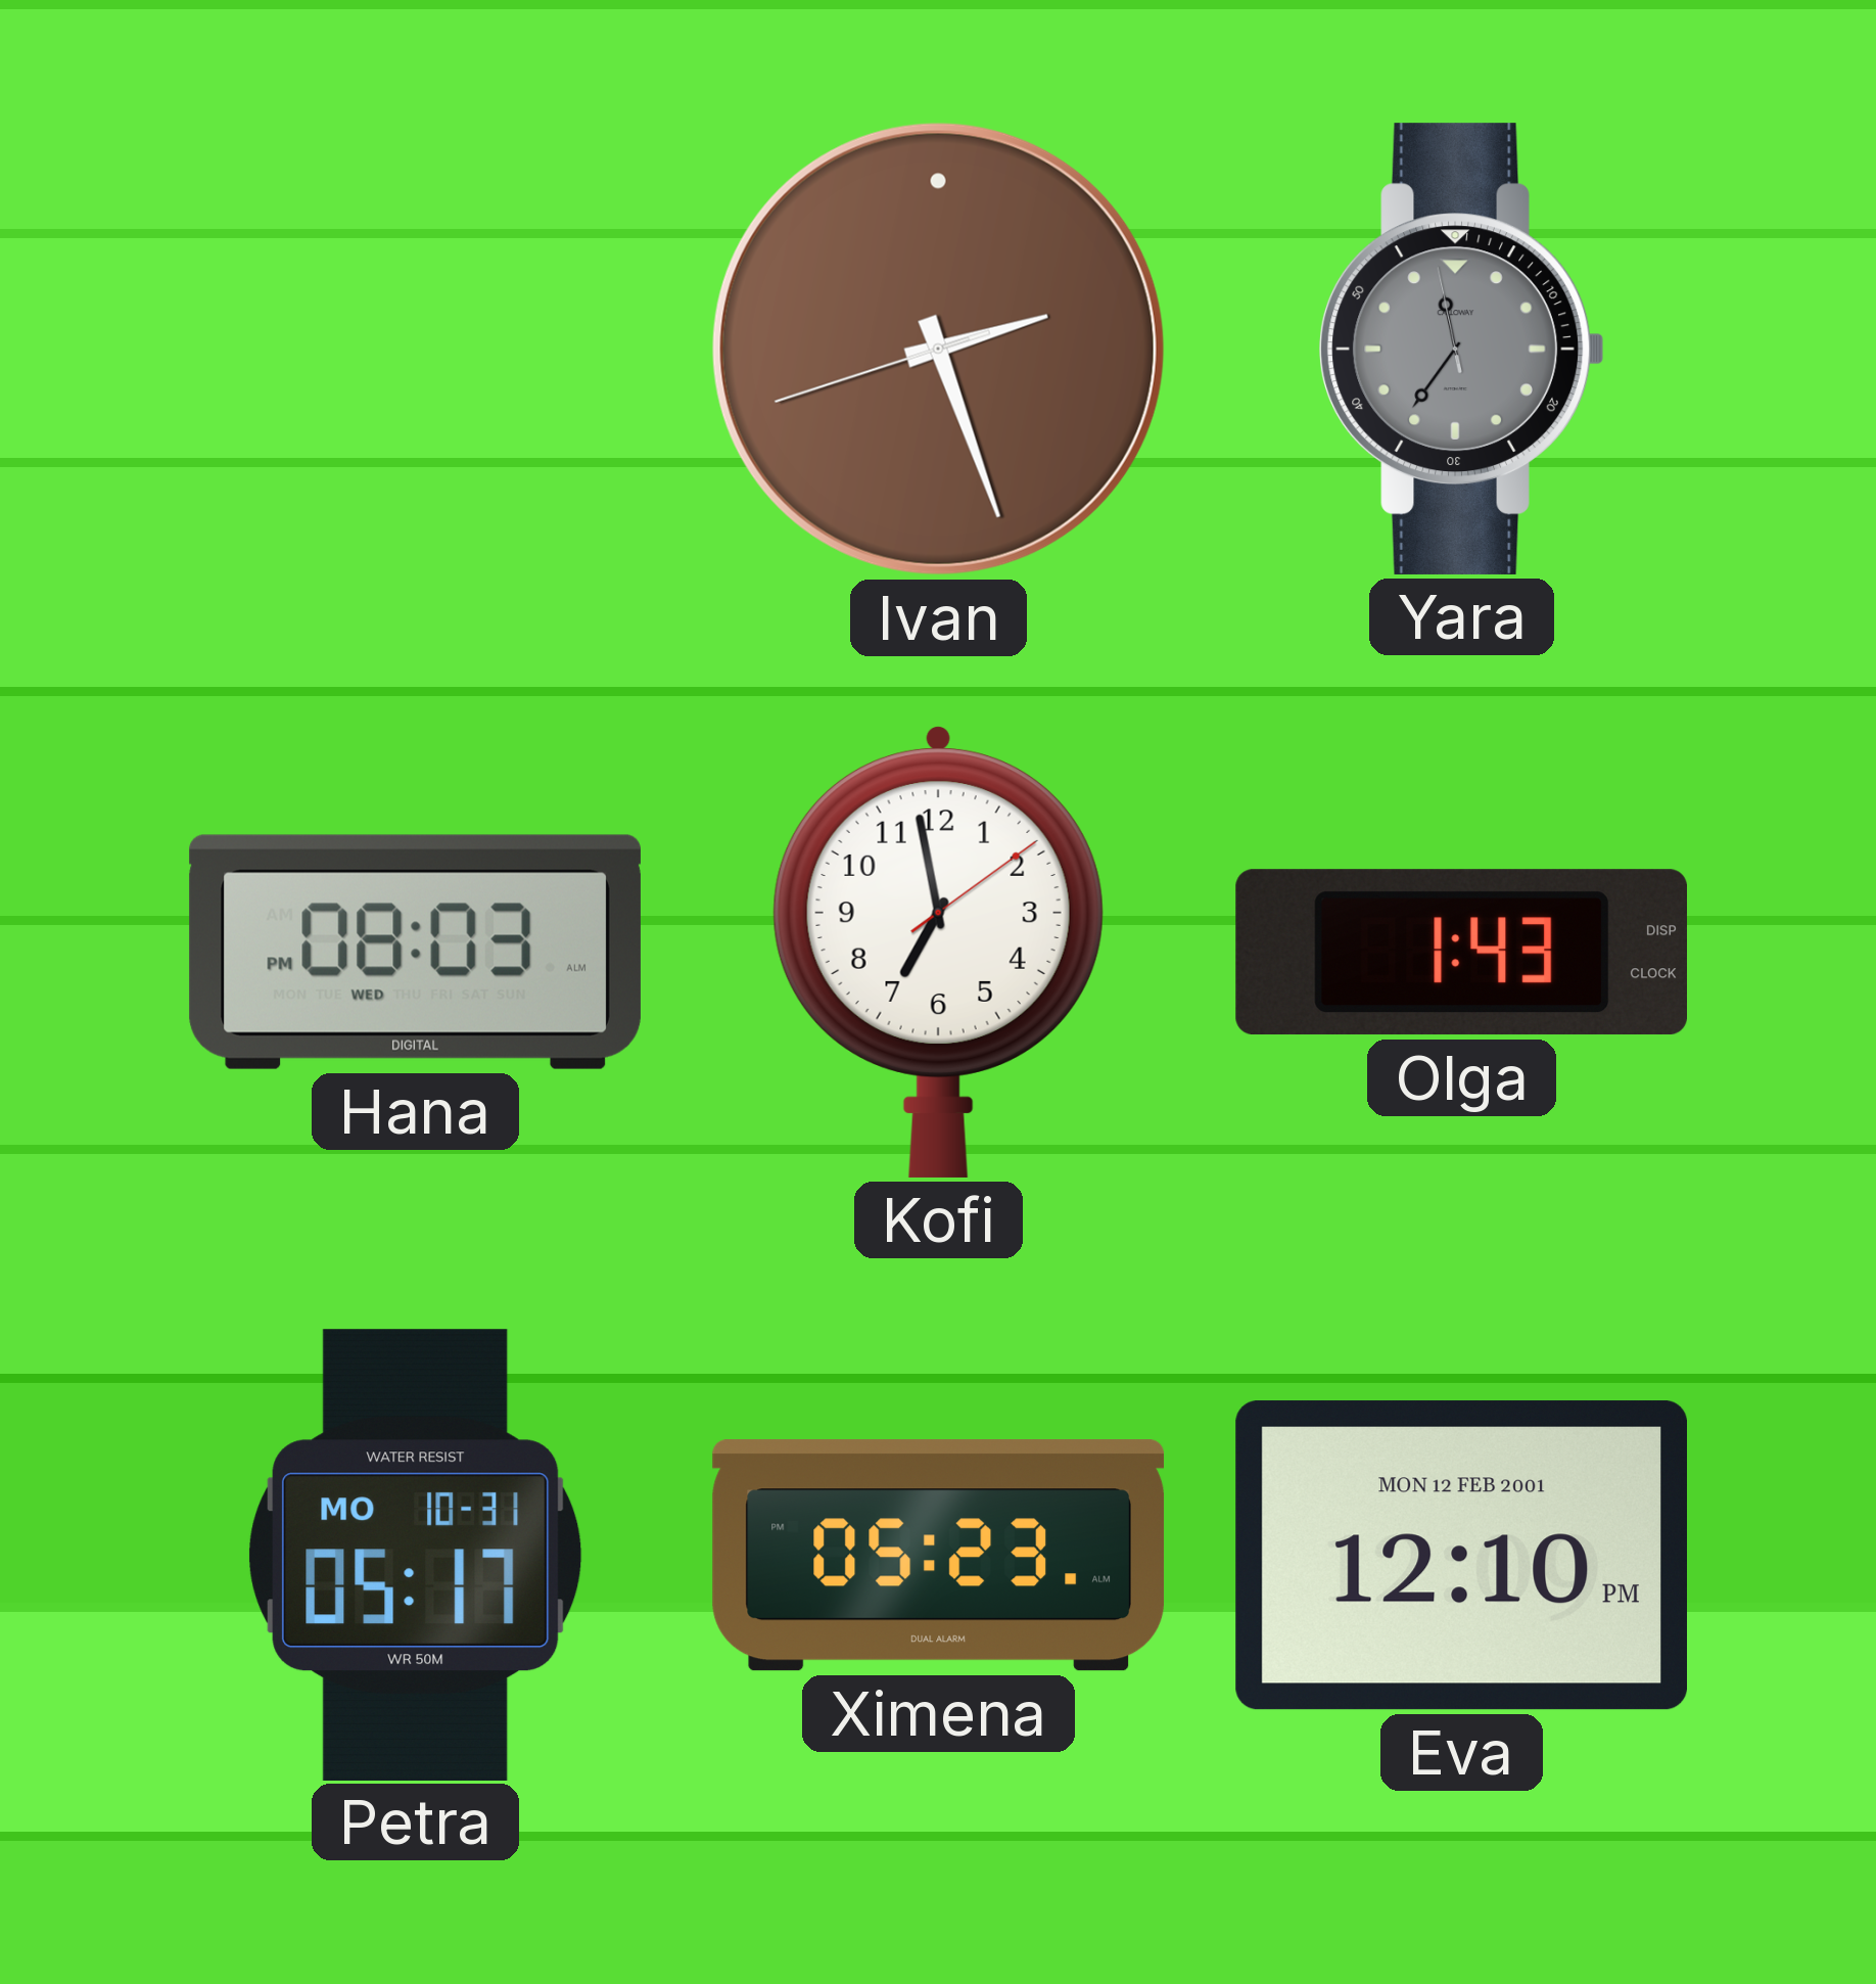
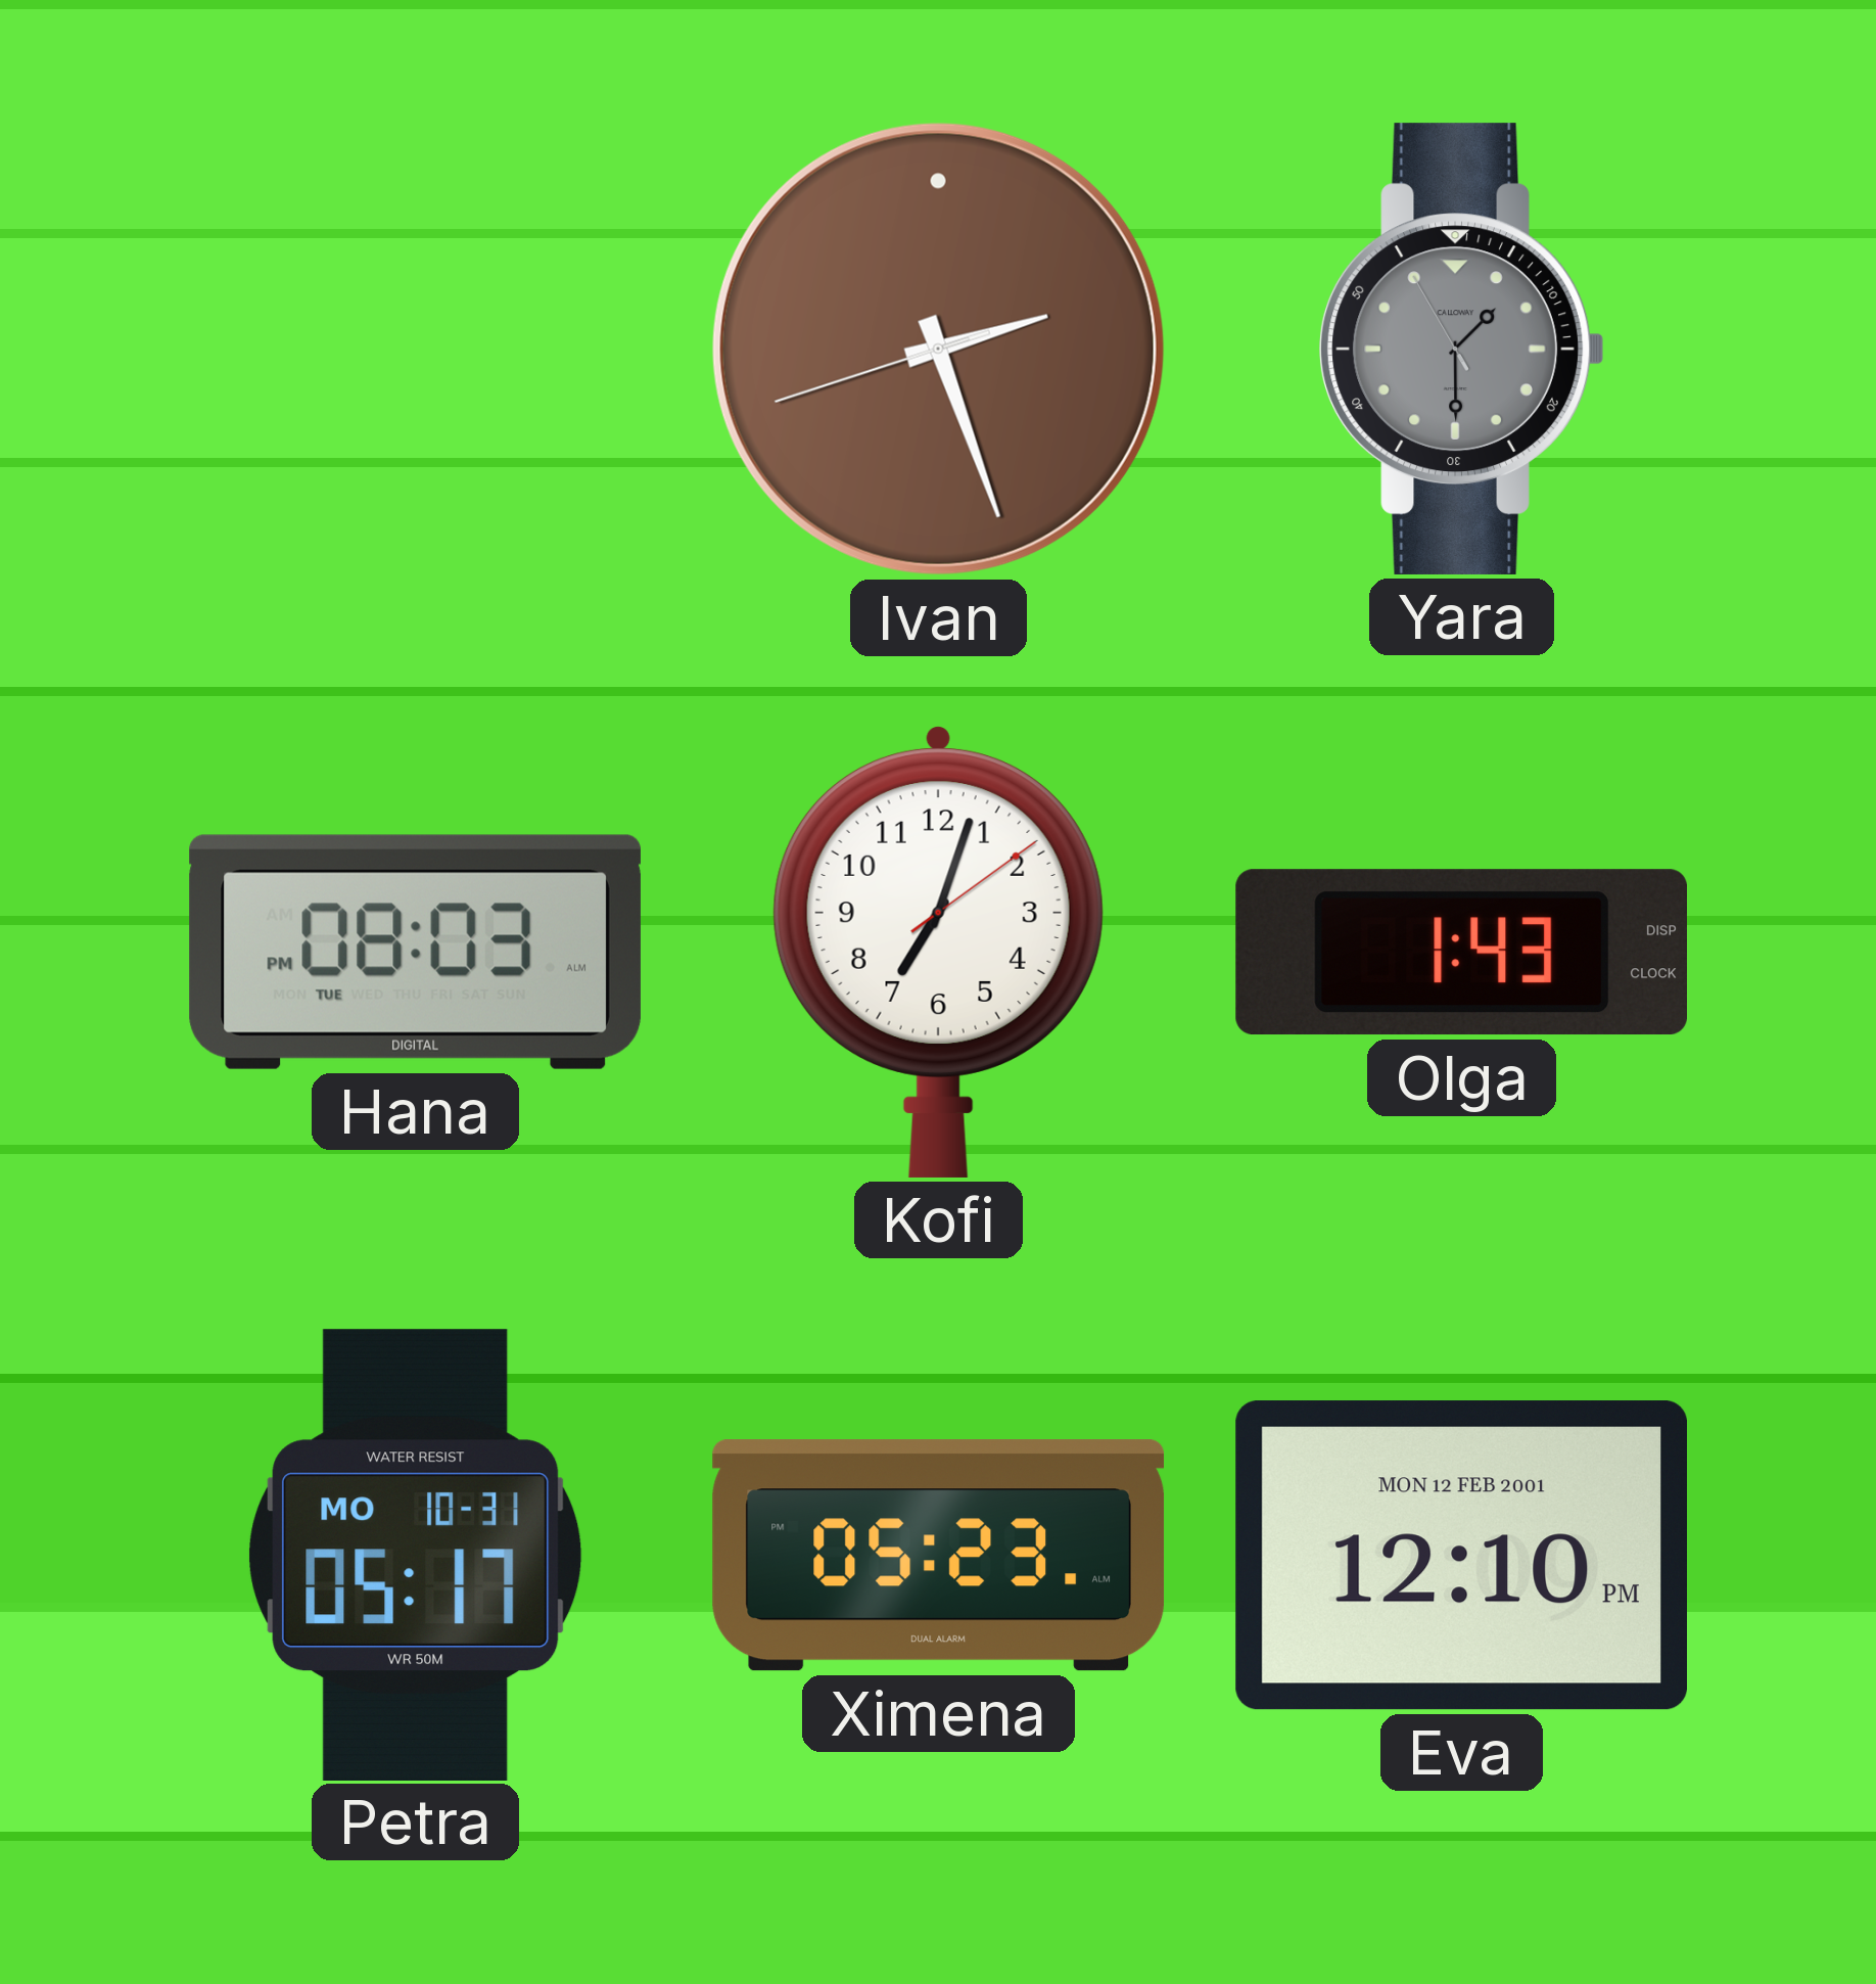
Yara: 11:35 -> 1:29
Hana date: WED -> TUE
Kofi: 6:58 -> 7:03
